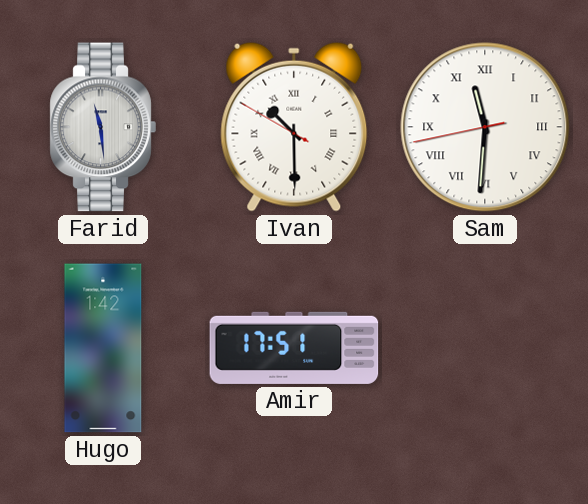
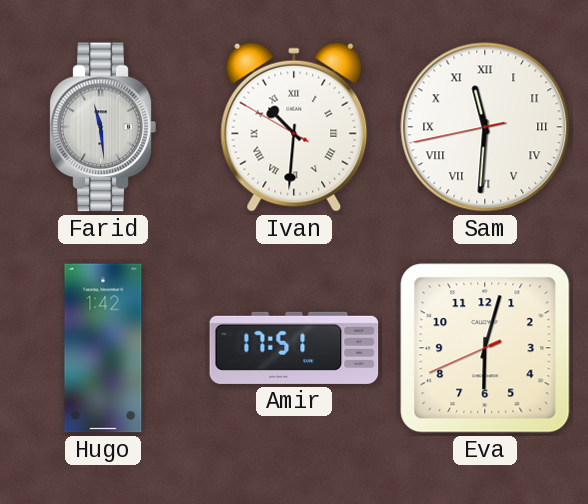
Ivan: 10:29 -> 10:30
Eva: none -> 6:02
